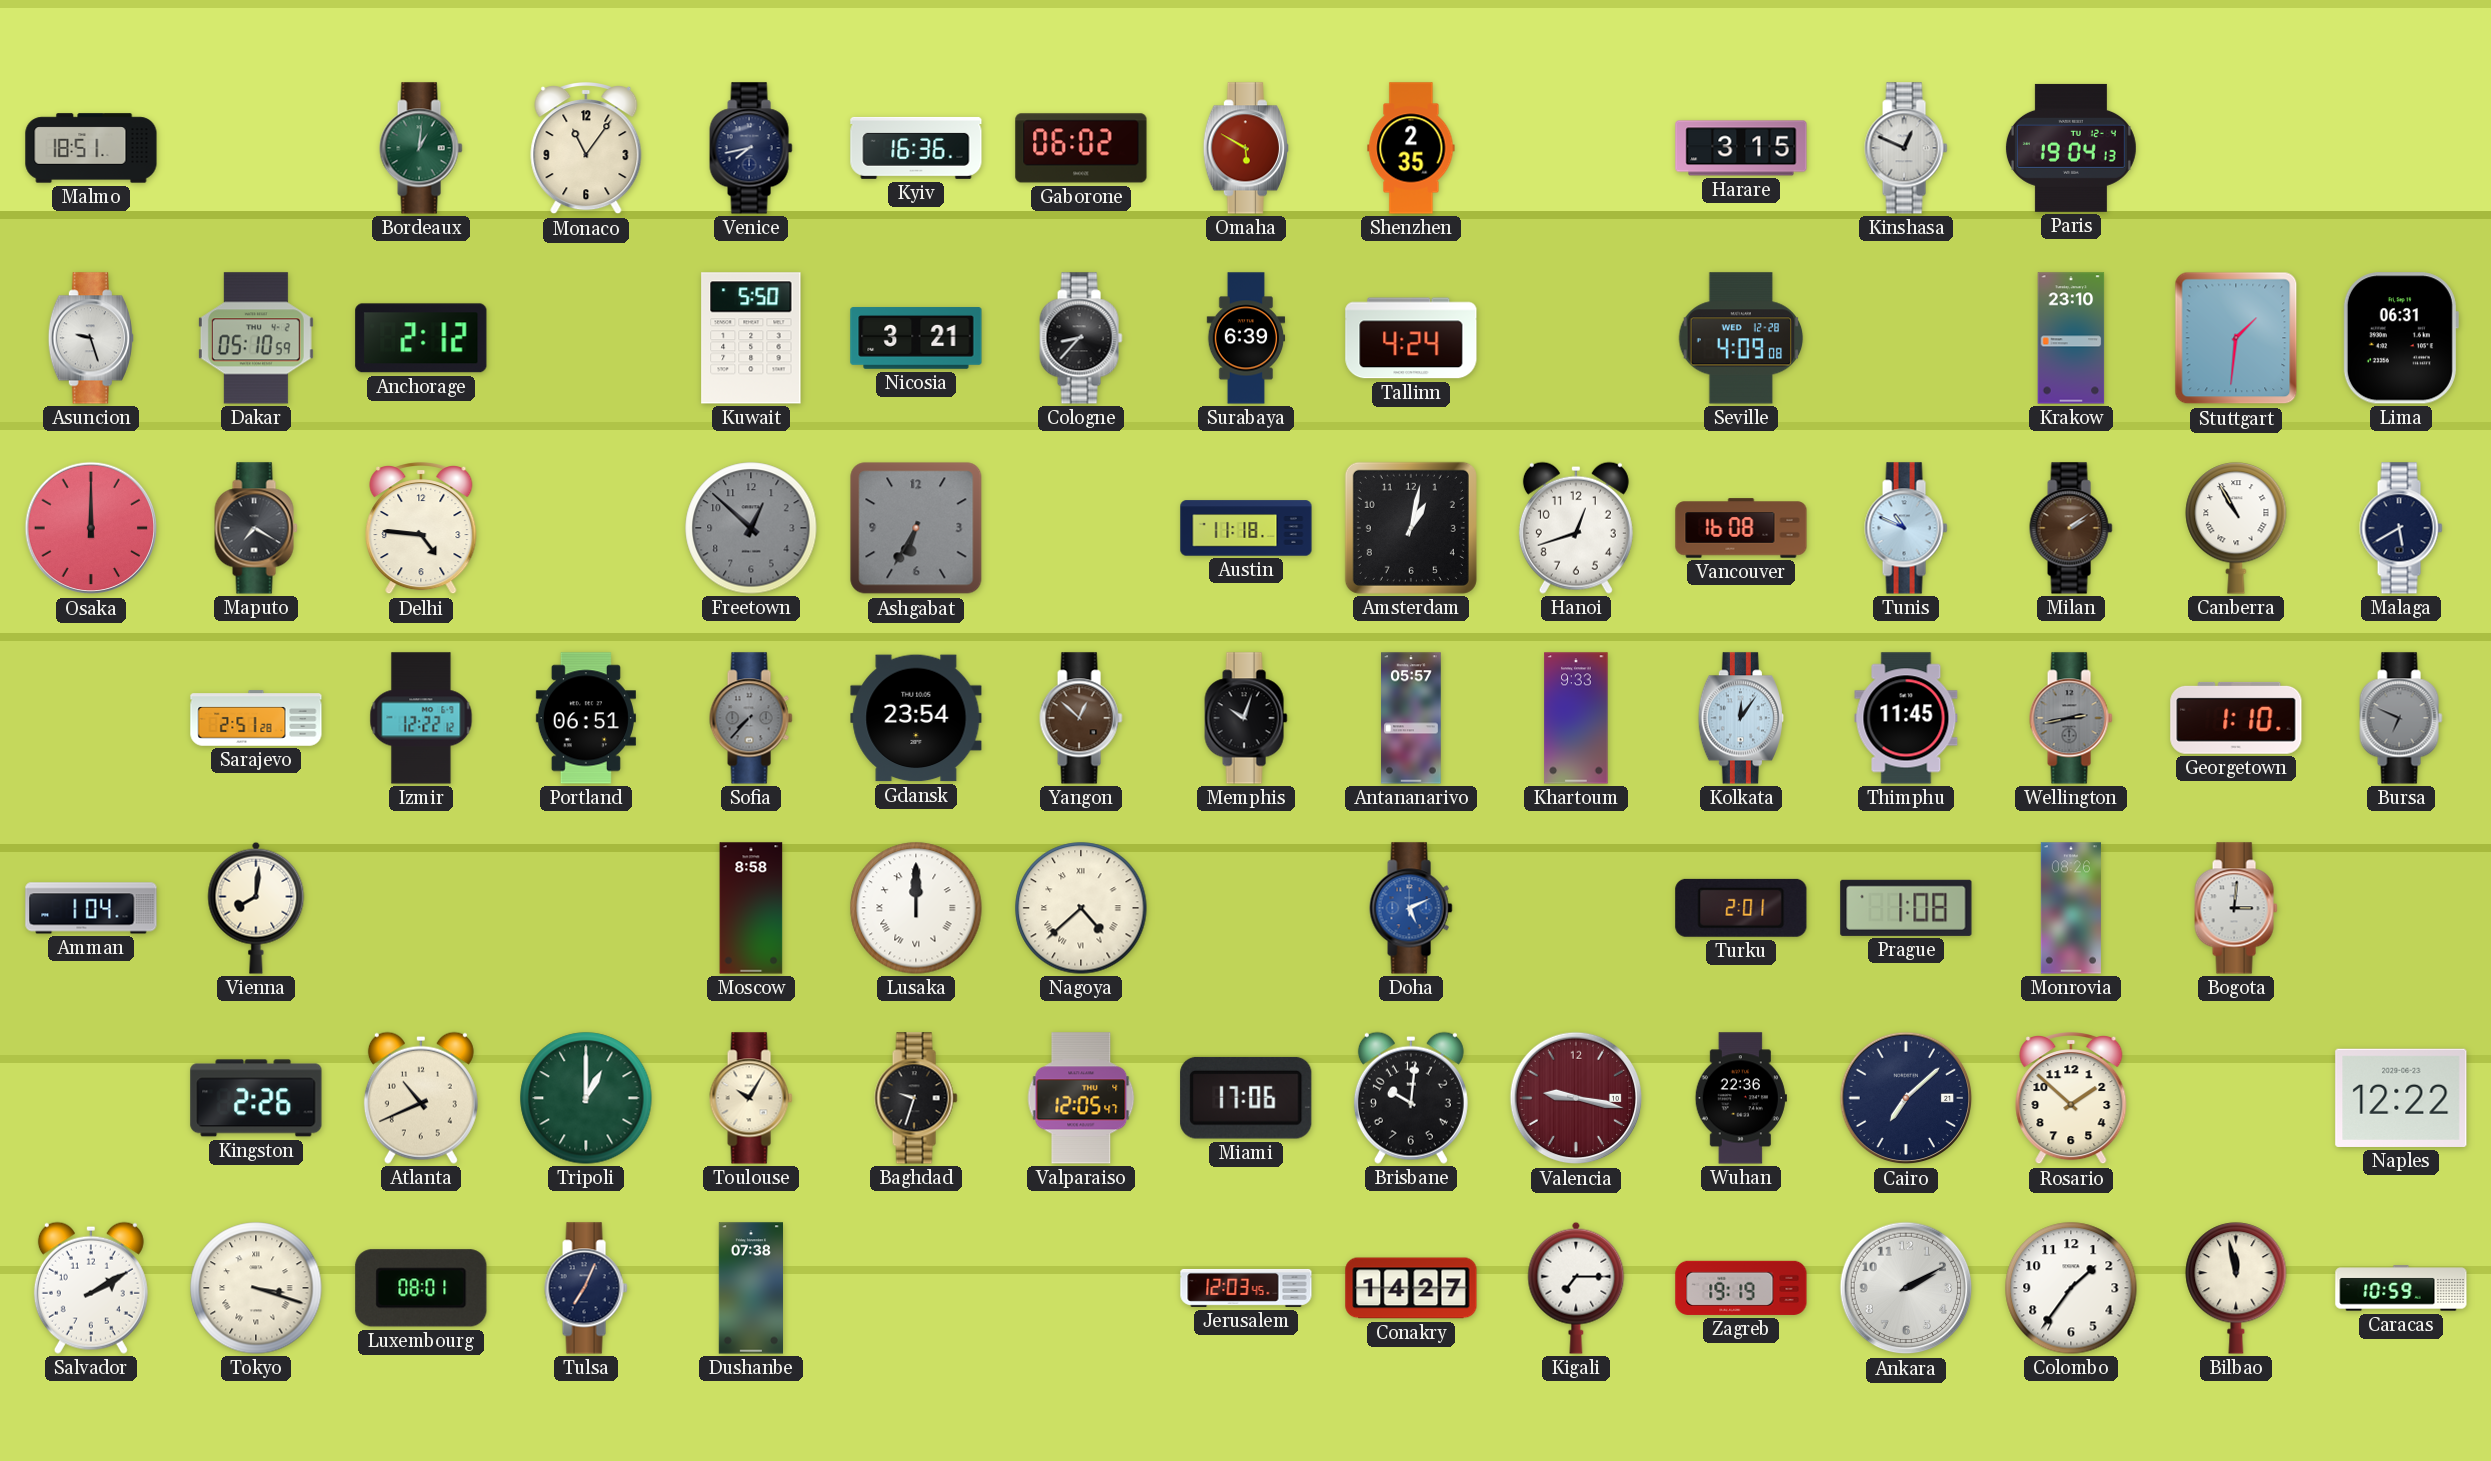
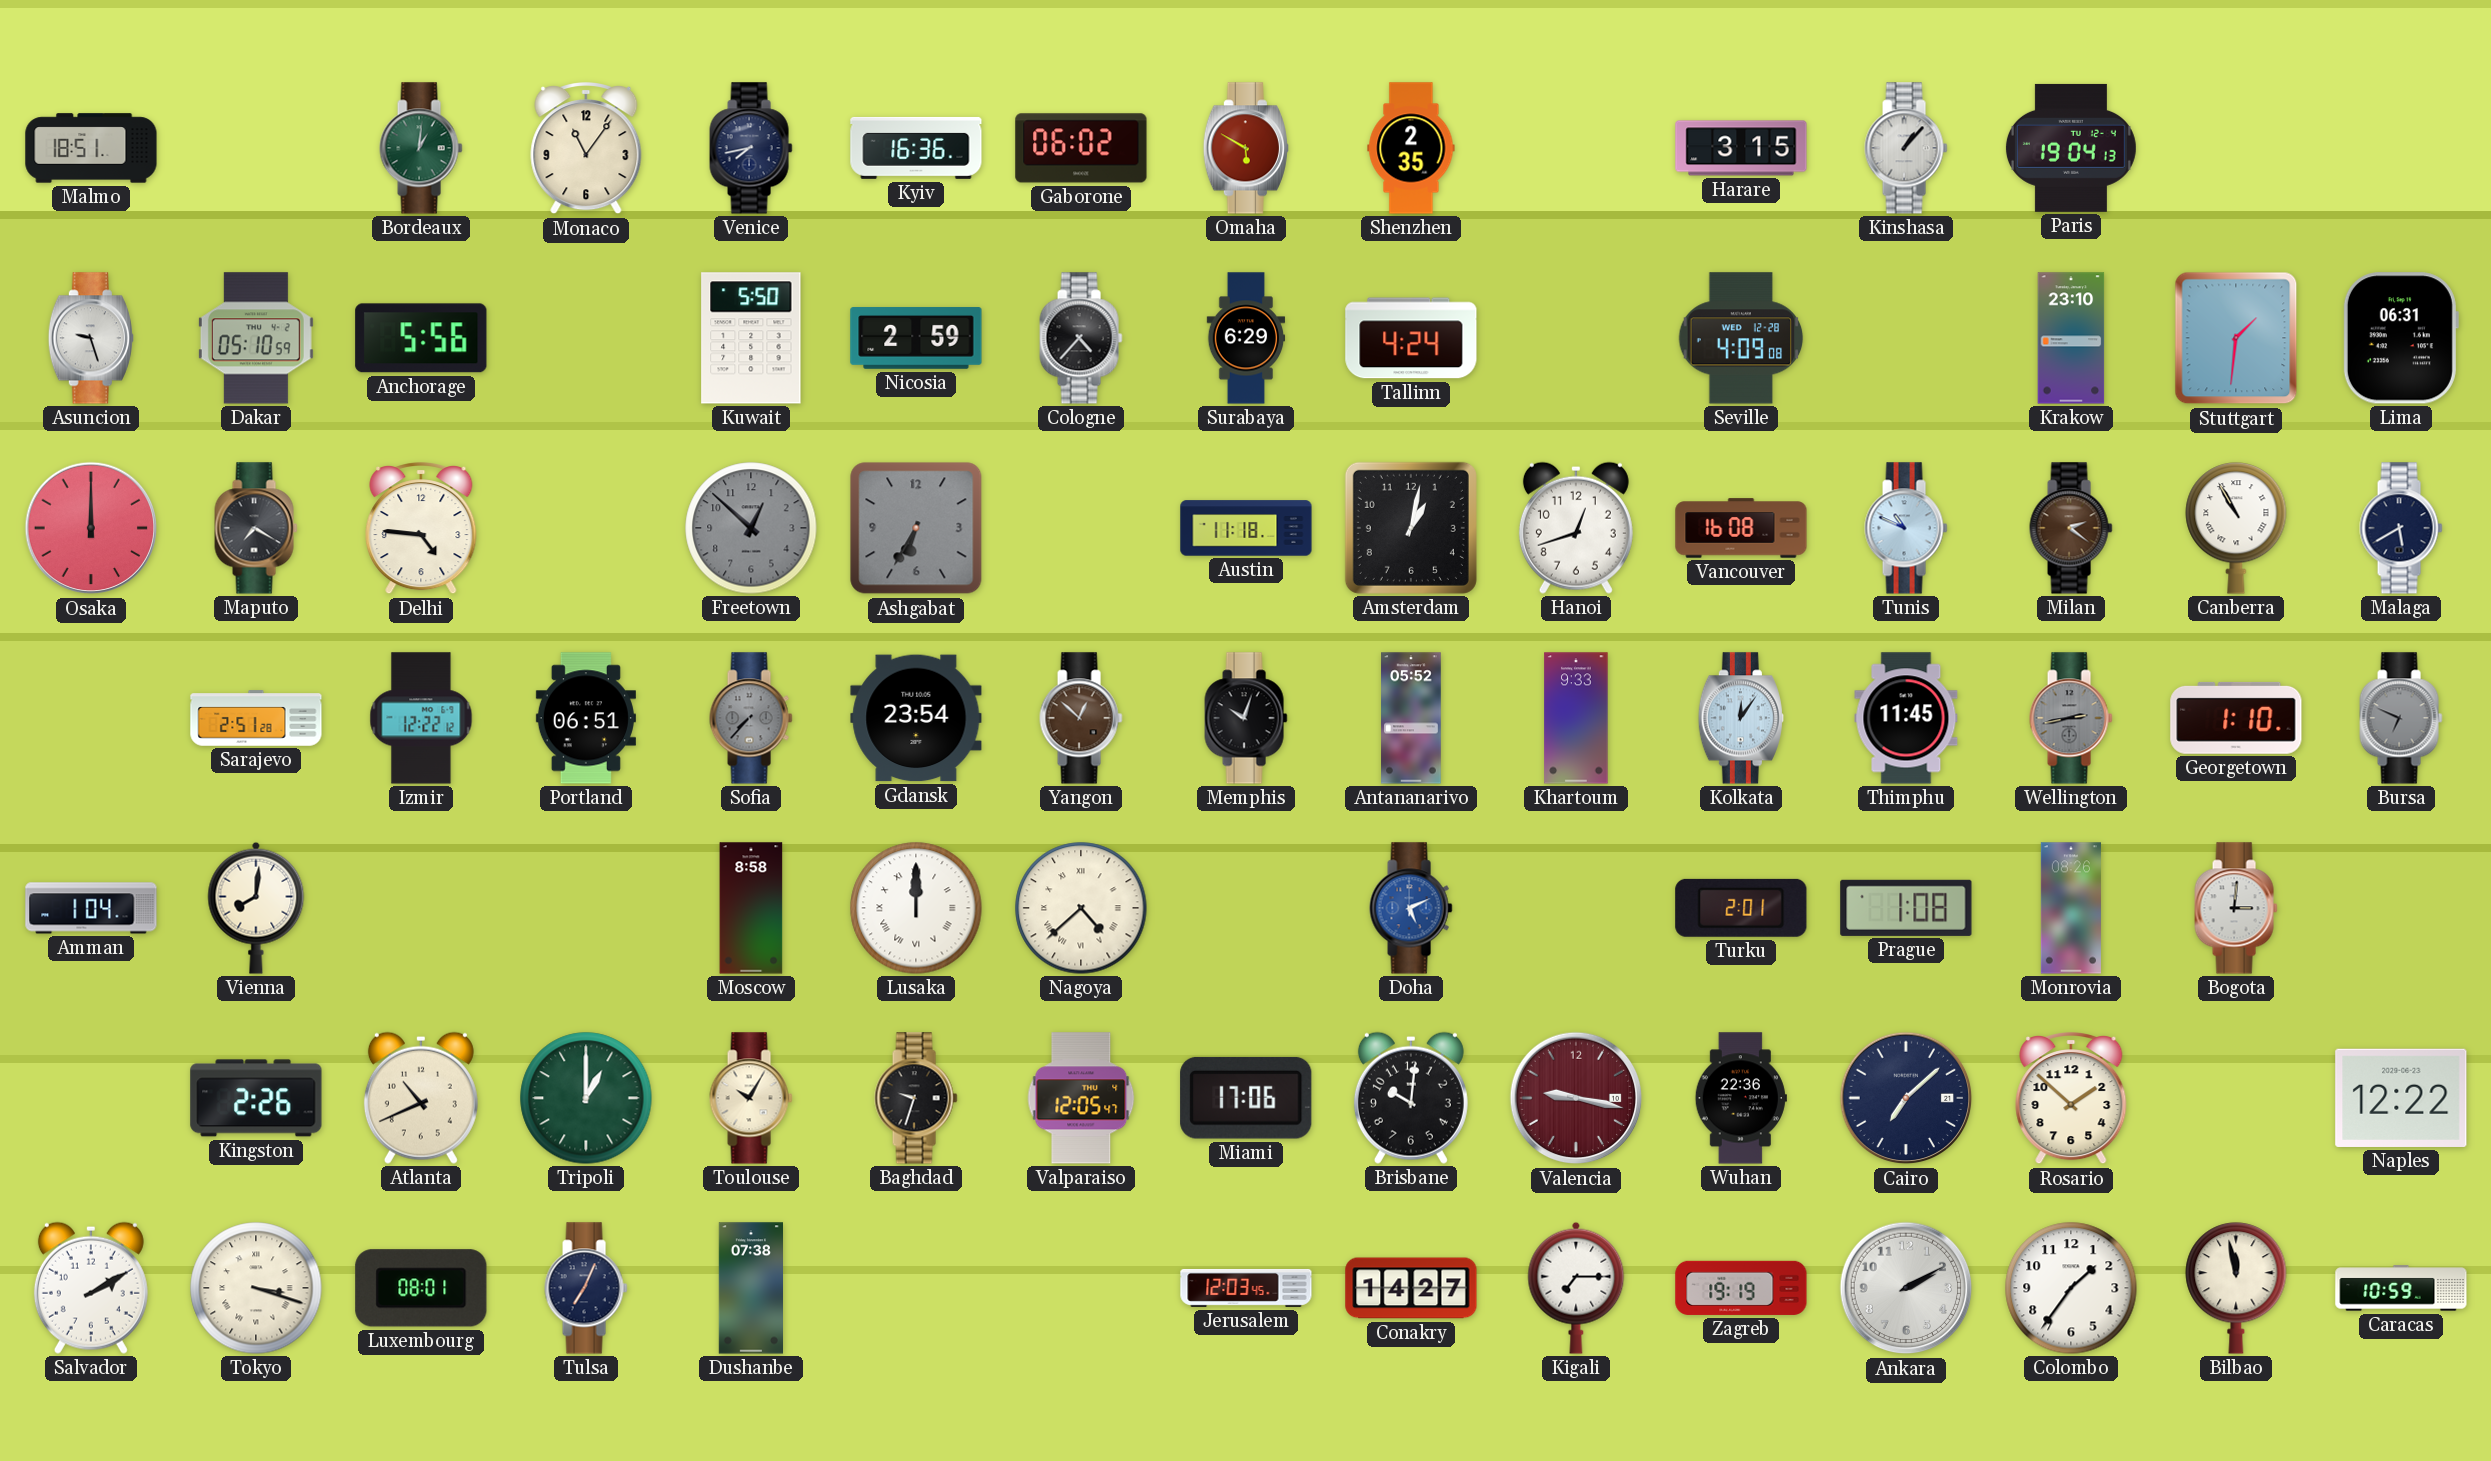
Kinshasa: 12:49 -> 1:07
Anchorage: 2:12 -> 5:56
Nicosia: 3:21 -> 2:59
Cologne: 8:37 -> 4:37
Surabaya: 6:39 -> 6:29
Milan: 2:09 -> 2:21
Antananarivo: 05:57 -> 05:52
